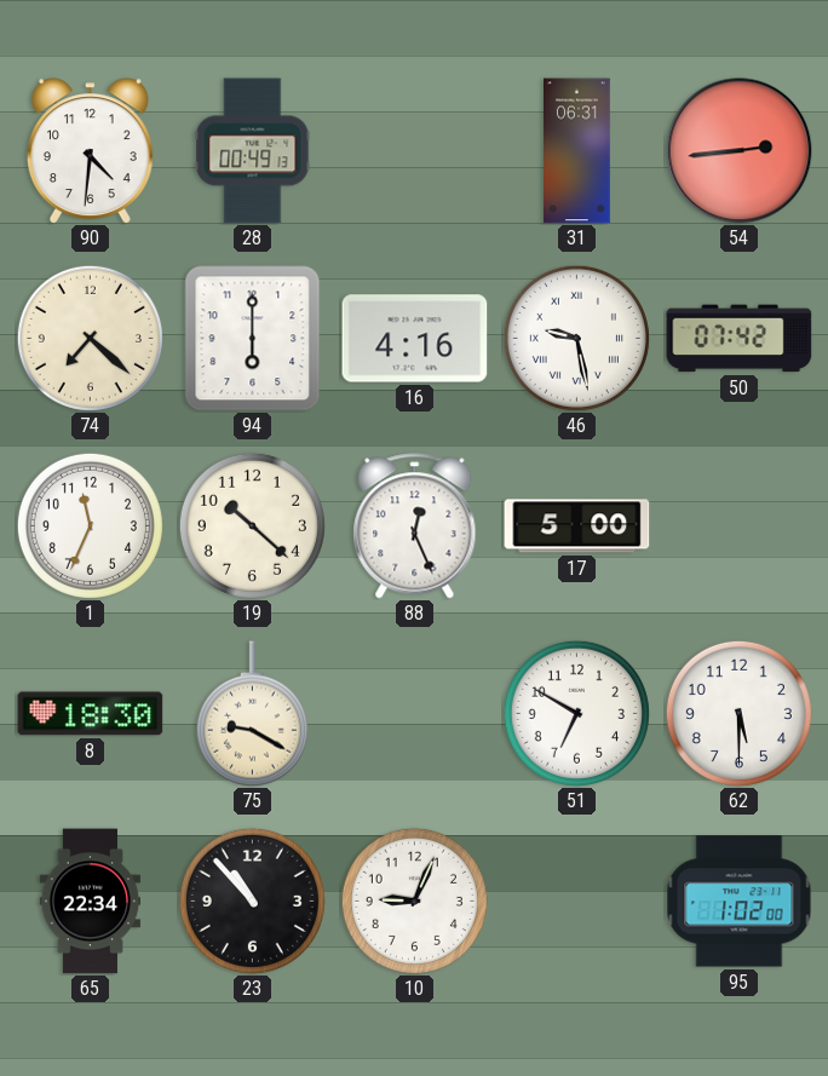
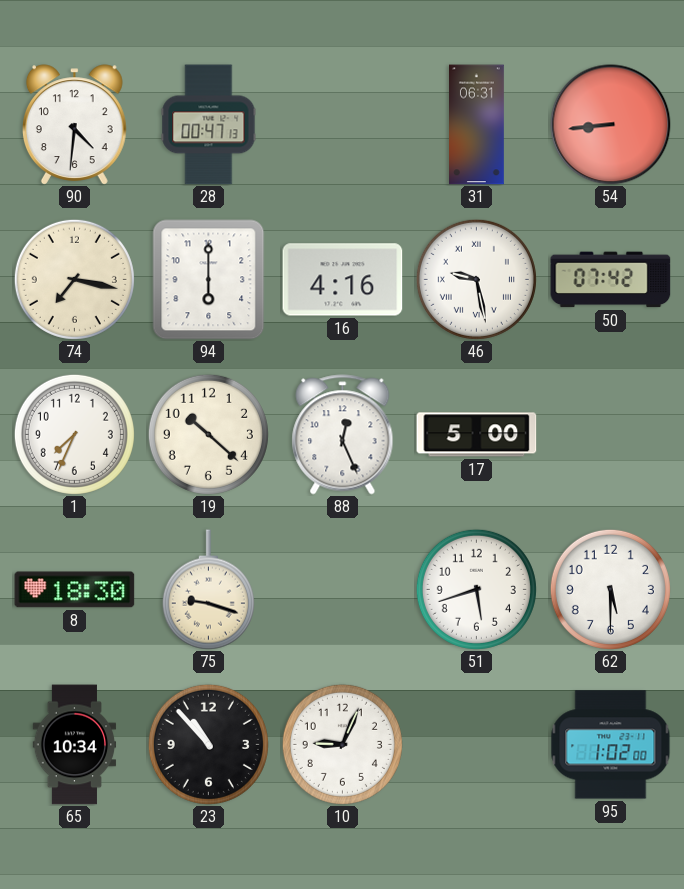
28: 00:49 -> 00:47
54: 2:44 -> 8:44
74: 7:22 -> 7:17
1: 11:34 -> 7:34
75: 9:20 -> 9:18
51: 6:50 -> 5:42
65: 22:34 -> 10:34
